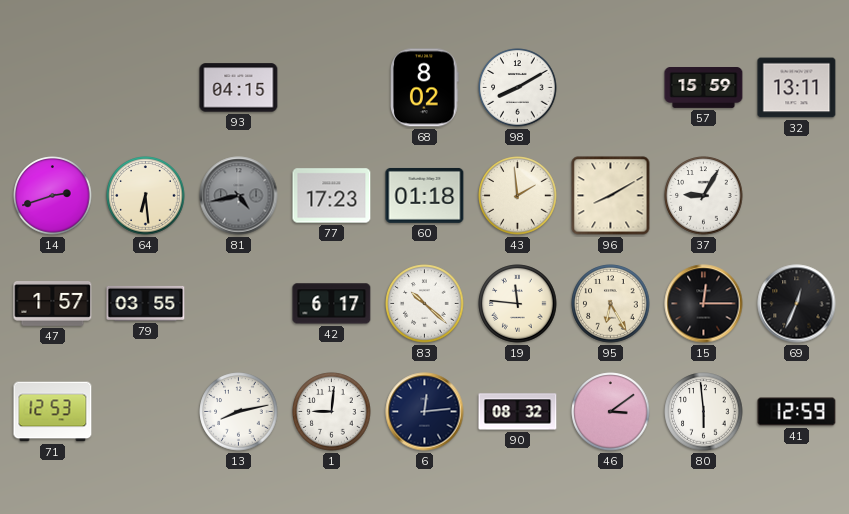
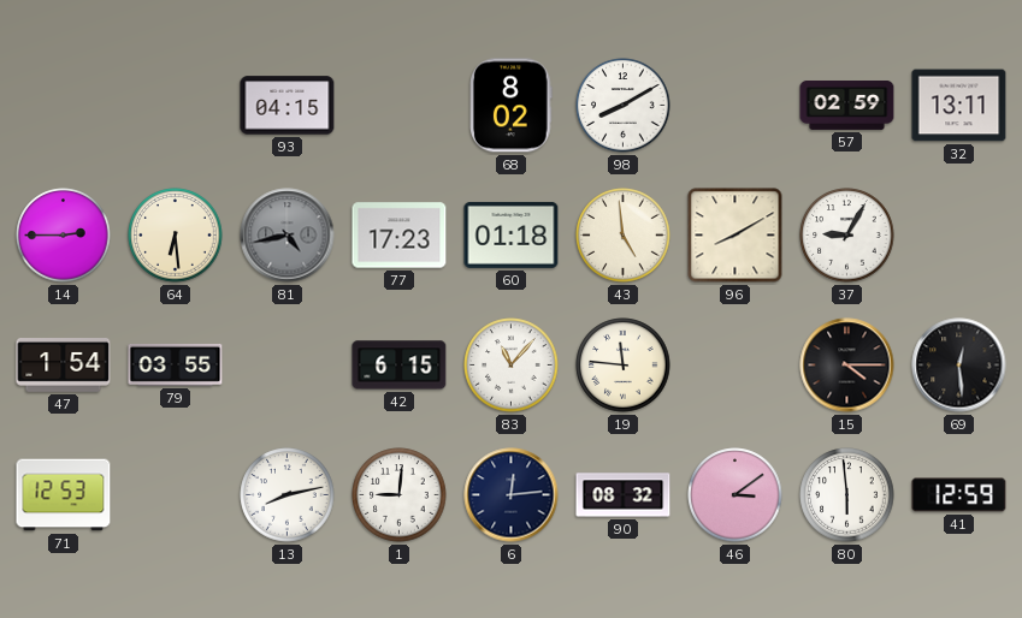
57: 15:59 -> 02:59
14: 2:42 -> 2:45
43: 1:59 -> 4:59
47: 1:57 -> 1:54
42: 6:17 -> 6:15
83: 10:22 -> 11:07
95: 6:25 -> none
15: 12:15 -> 4:15
69: 12:34 -> 12:29
